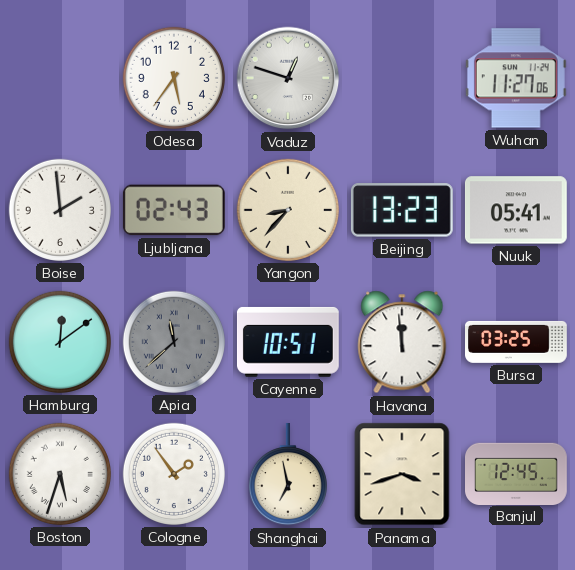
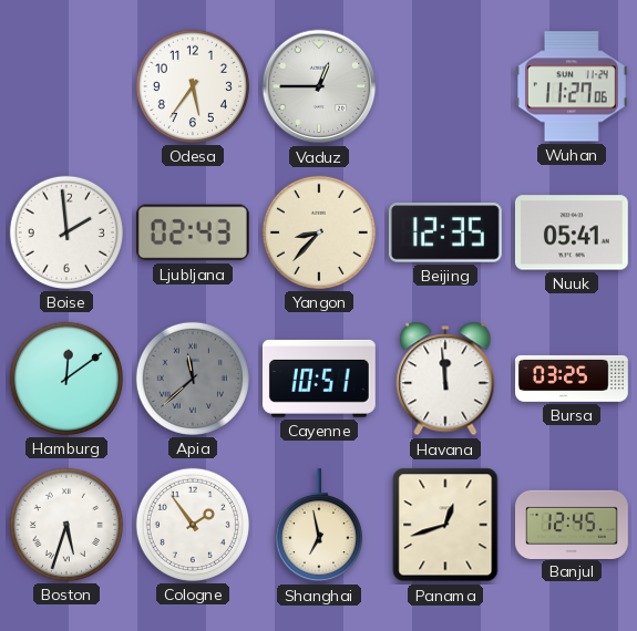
Vaduz: 12:48 -> 12:45
Beijing: 13:23 -> 12:35
Panama: 3:42 -> 12:42
